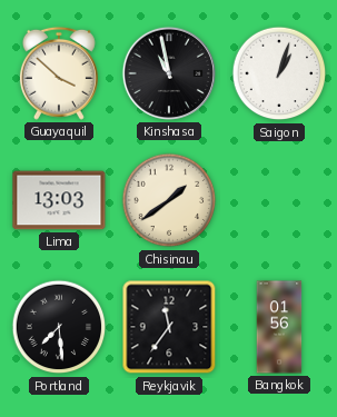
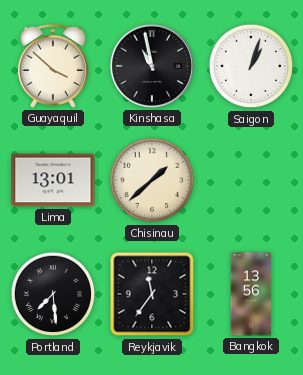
Lima: 13:03 -> 13:01
Chisinau: 1:39 -> 1:38
Bangkok: 01:56 -> 13:56
